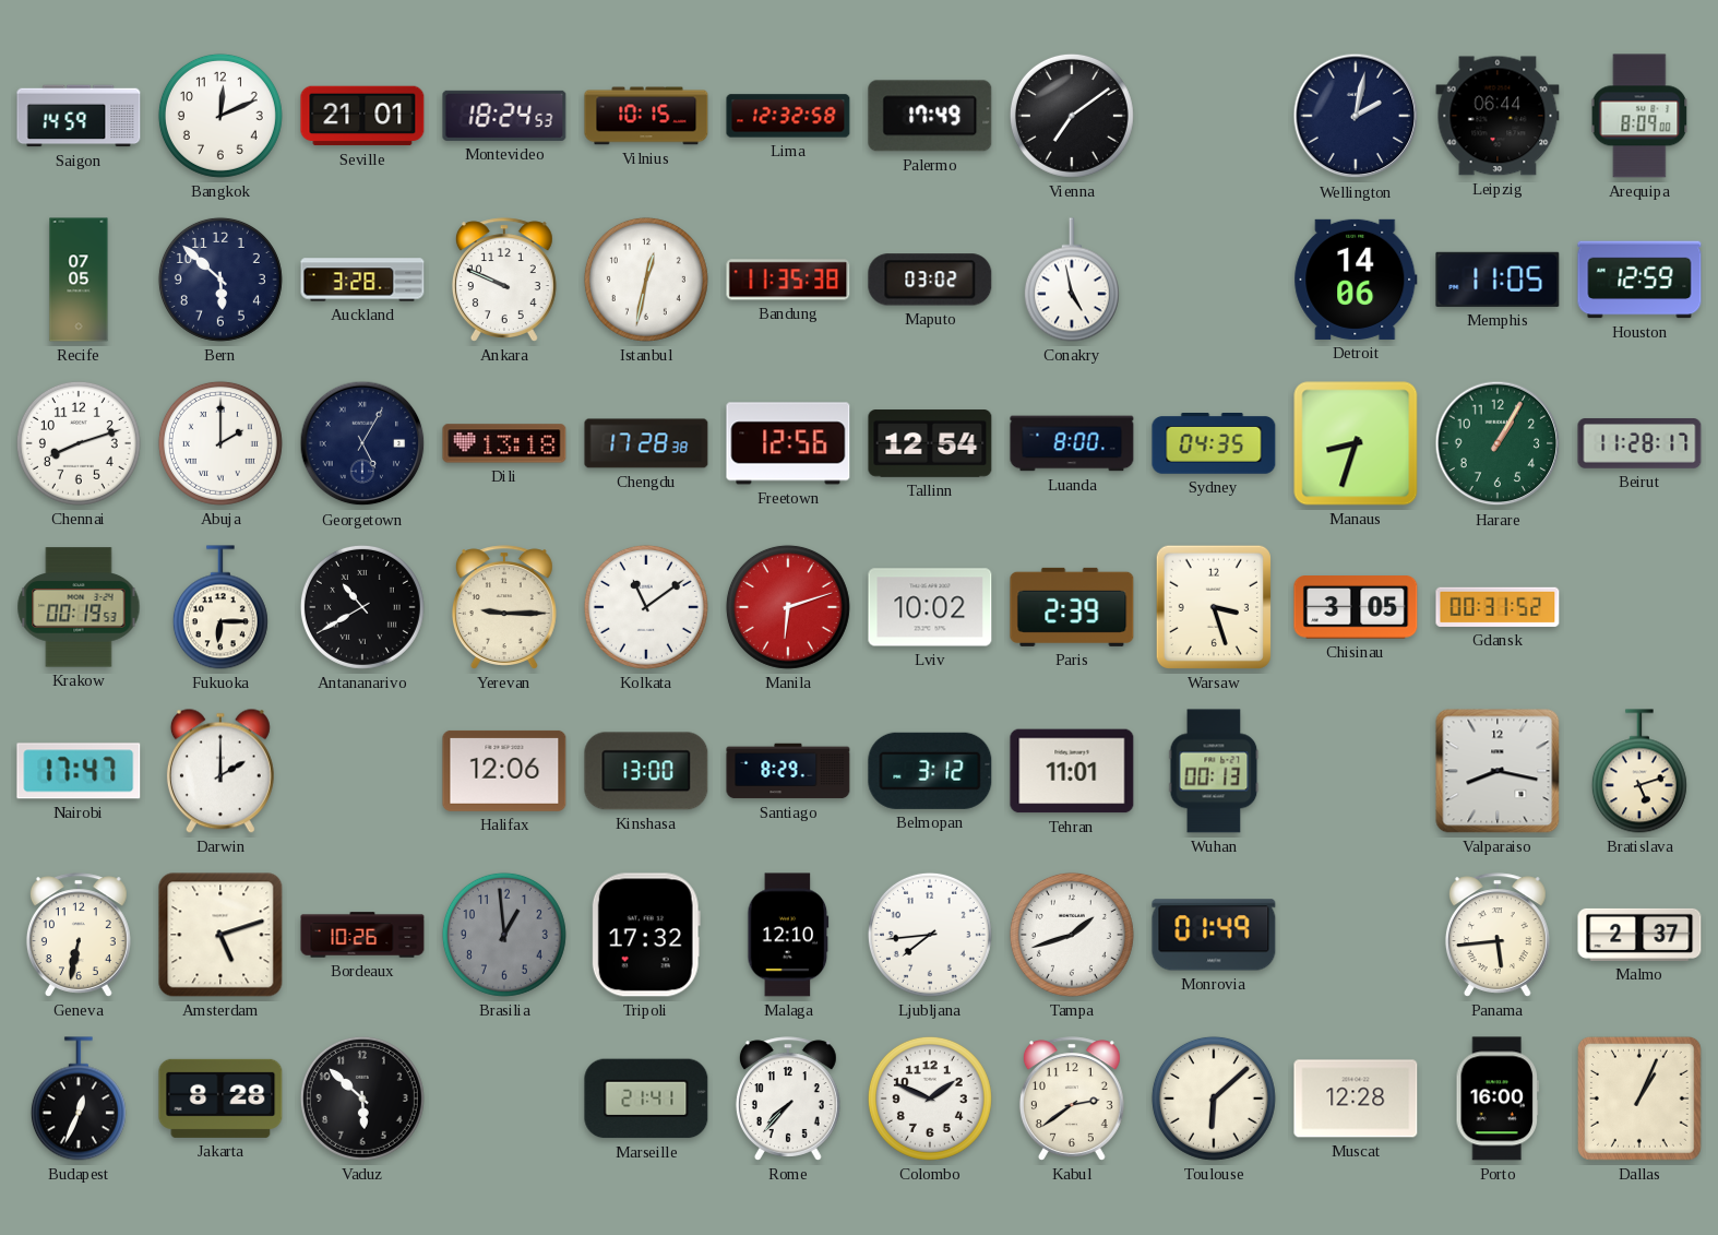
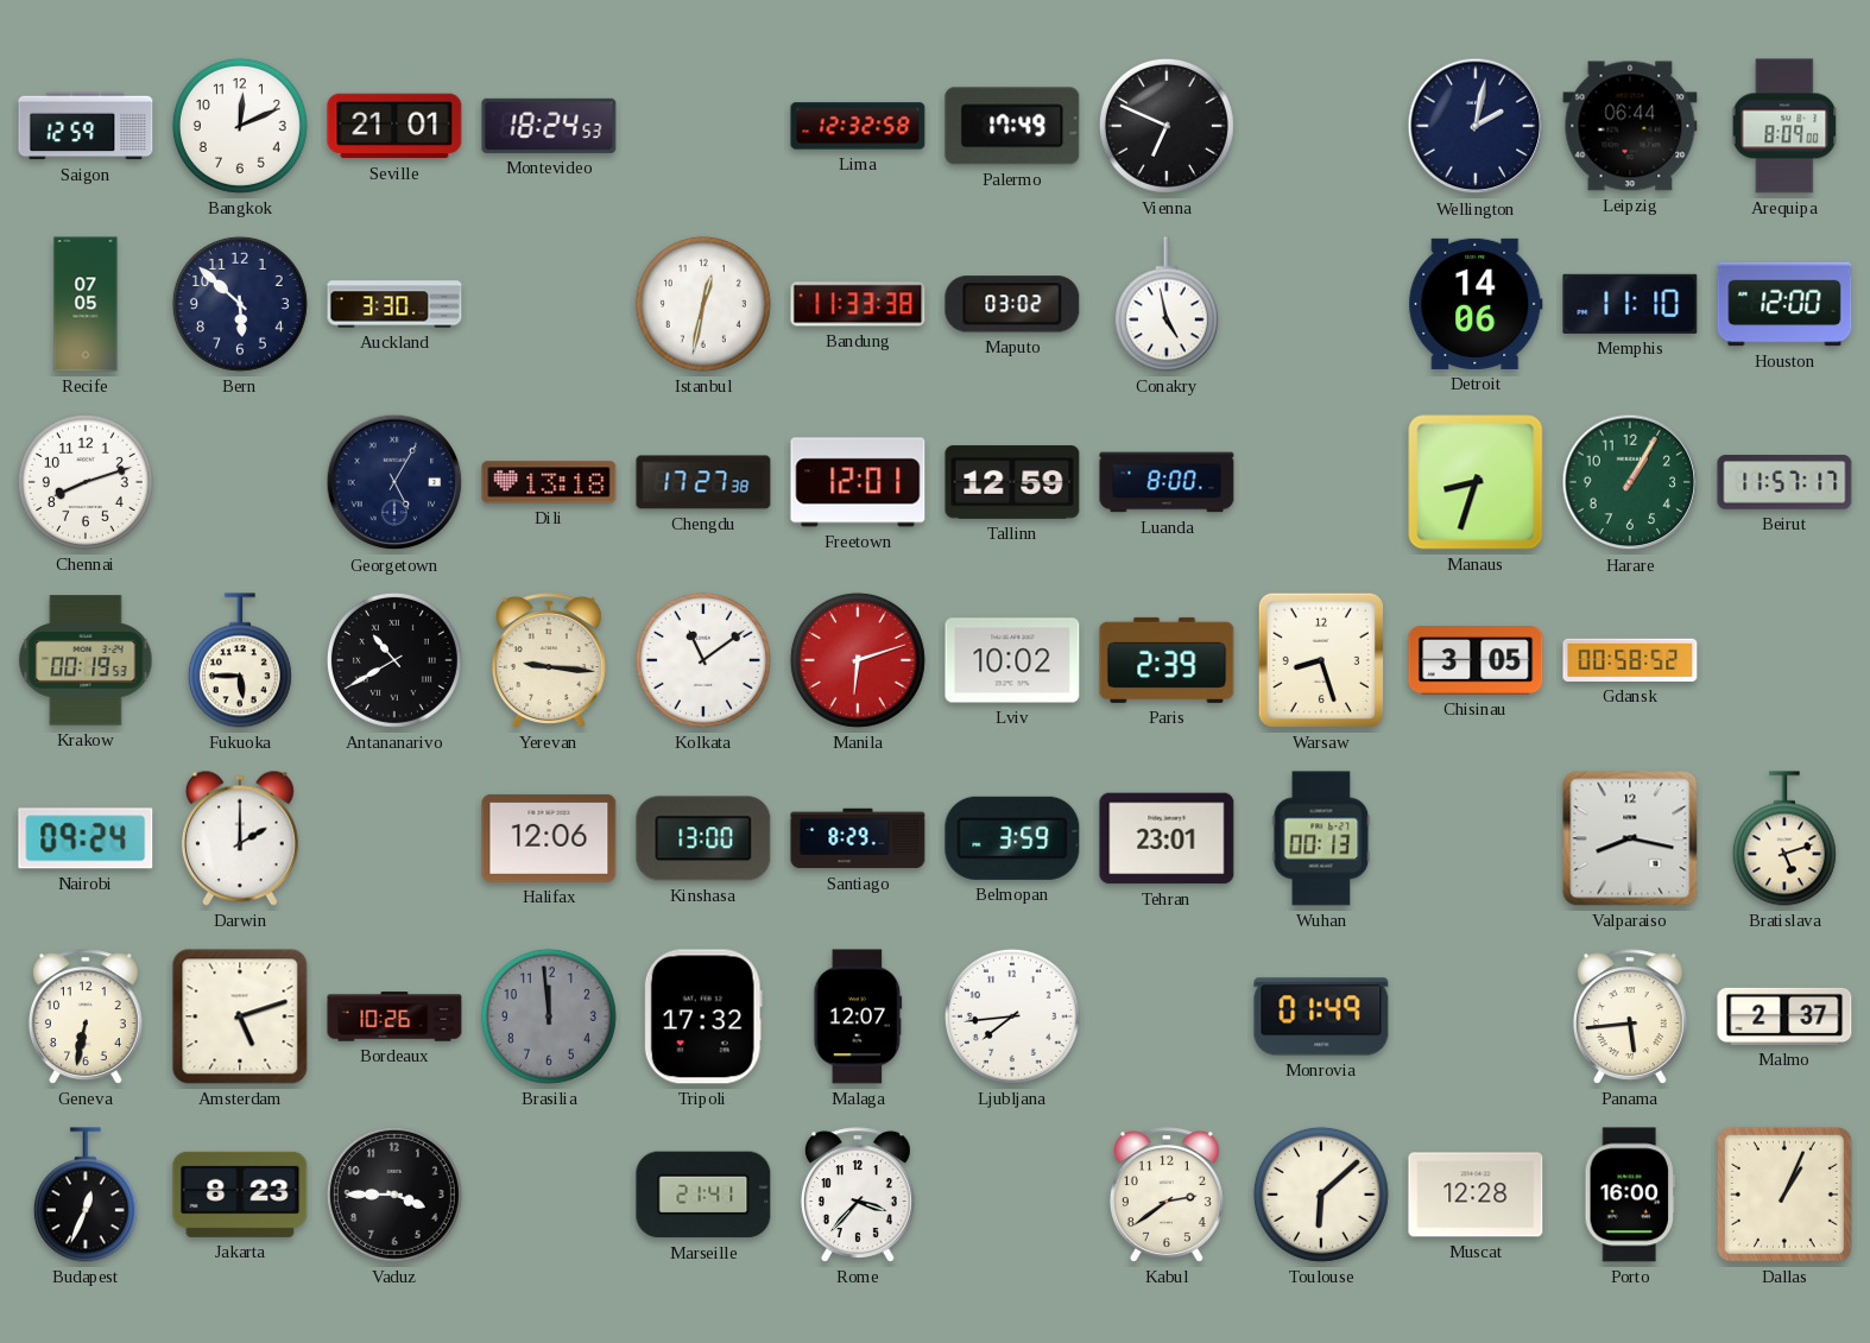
Saigon: 14:59 -> 12:59
Vilnius: 10:15 -> none
Vienna: 7:09 -> 6:49
Auckland: 3:28 -> 3:30
Ankara: 9:49 -> none
Bandung: 11:35 -> 11:33
Memphis: 11:05 -> 11:10
Houston: 12:59 -> 12:00
Abuja: 2:00 -> none
Chengdu: 17:28 -> 17:27
Freetown: 12:56 -> 12:01
Tallinn: 12:54 -> 12:59
Sydney: 04:35 -> none
Beirut: 11:28 -> 11:57
Fukuoka: 6:15 -> 5:45
Yerevan: 9:15 -> 9:16
Warsaw: 3:27 -> 8:27
Gdansk: 00:31 -> 00:58
Nairobi: 17:47 -> 09:24
Belmopan: 3:12 -> 3:59
Tehran: 11:01 -> 23:01
Brasilia: 12:59 -> 11:59
Malaga: 12:10 -> 12:07
Tampa: 1:42 -> none
Jakarta: 8:28 -> 8:23
Vaduz: 5:52 -> 3:45
Rome: 7:37 -> 3:37
Colombo: 1:49 -> none
